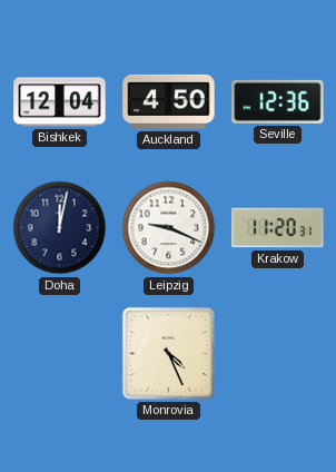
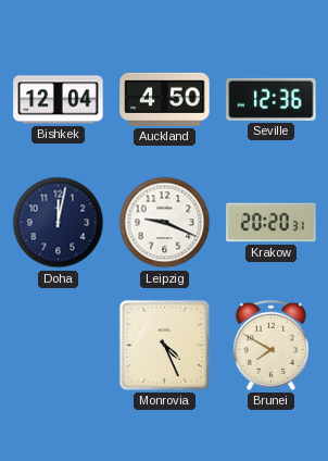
Krakow: 11:20 -> 20:20
Brunei: none -> 7:50
